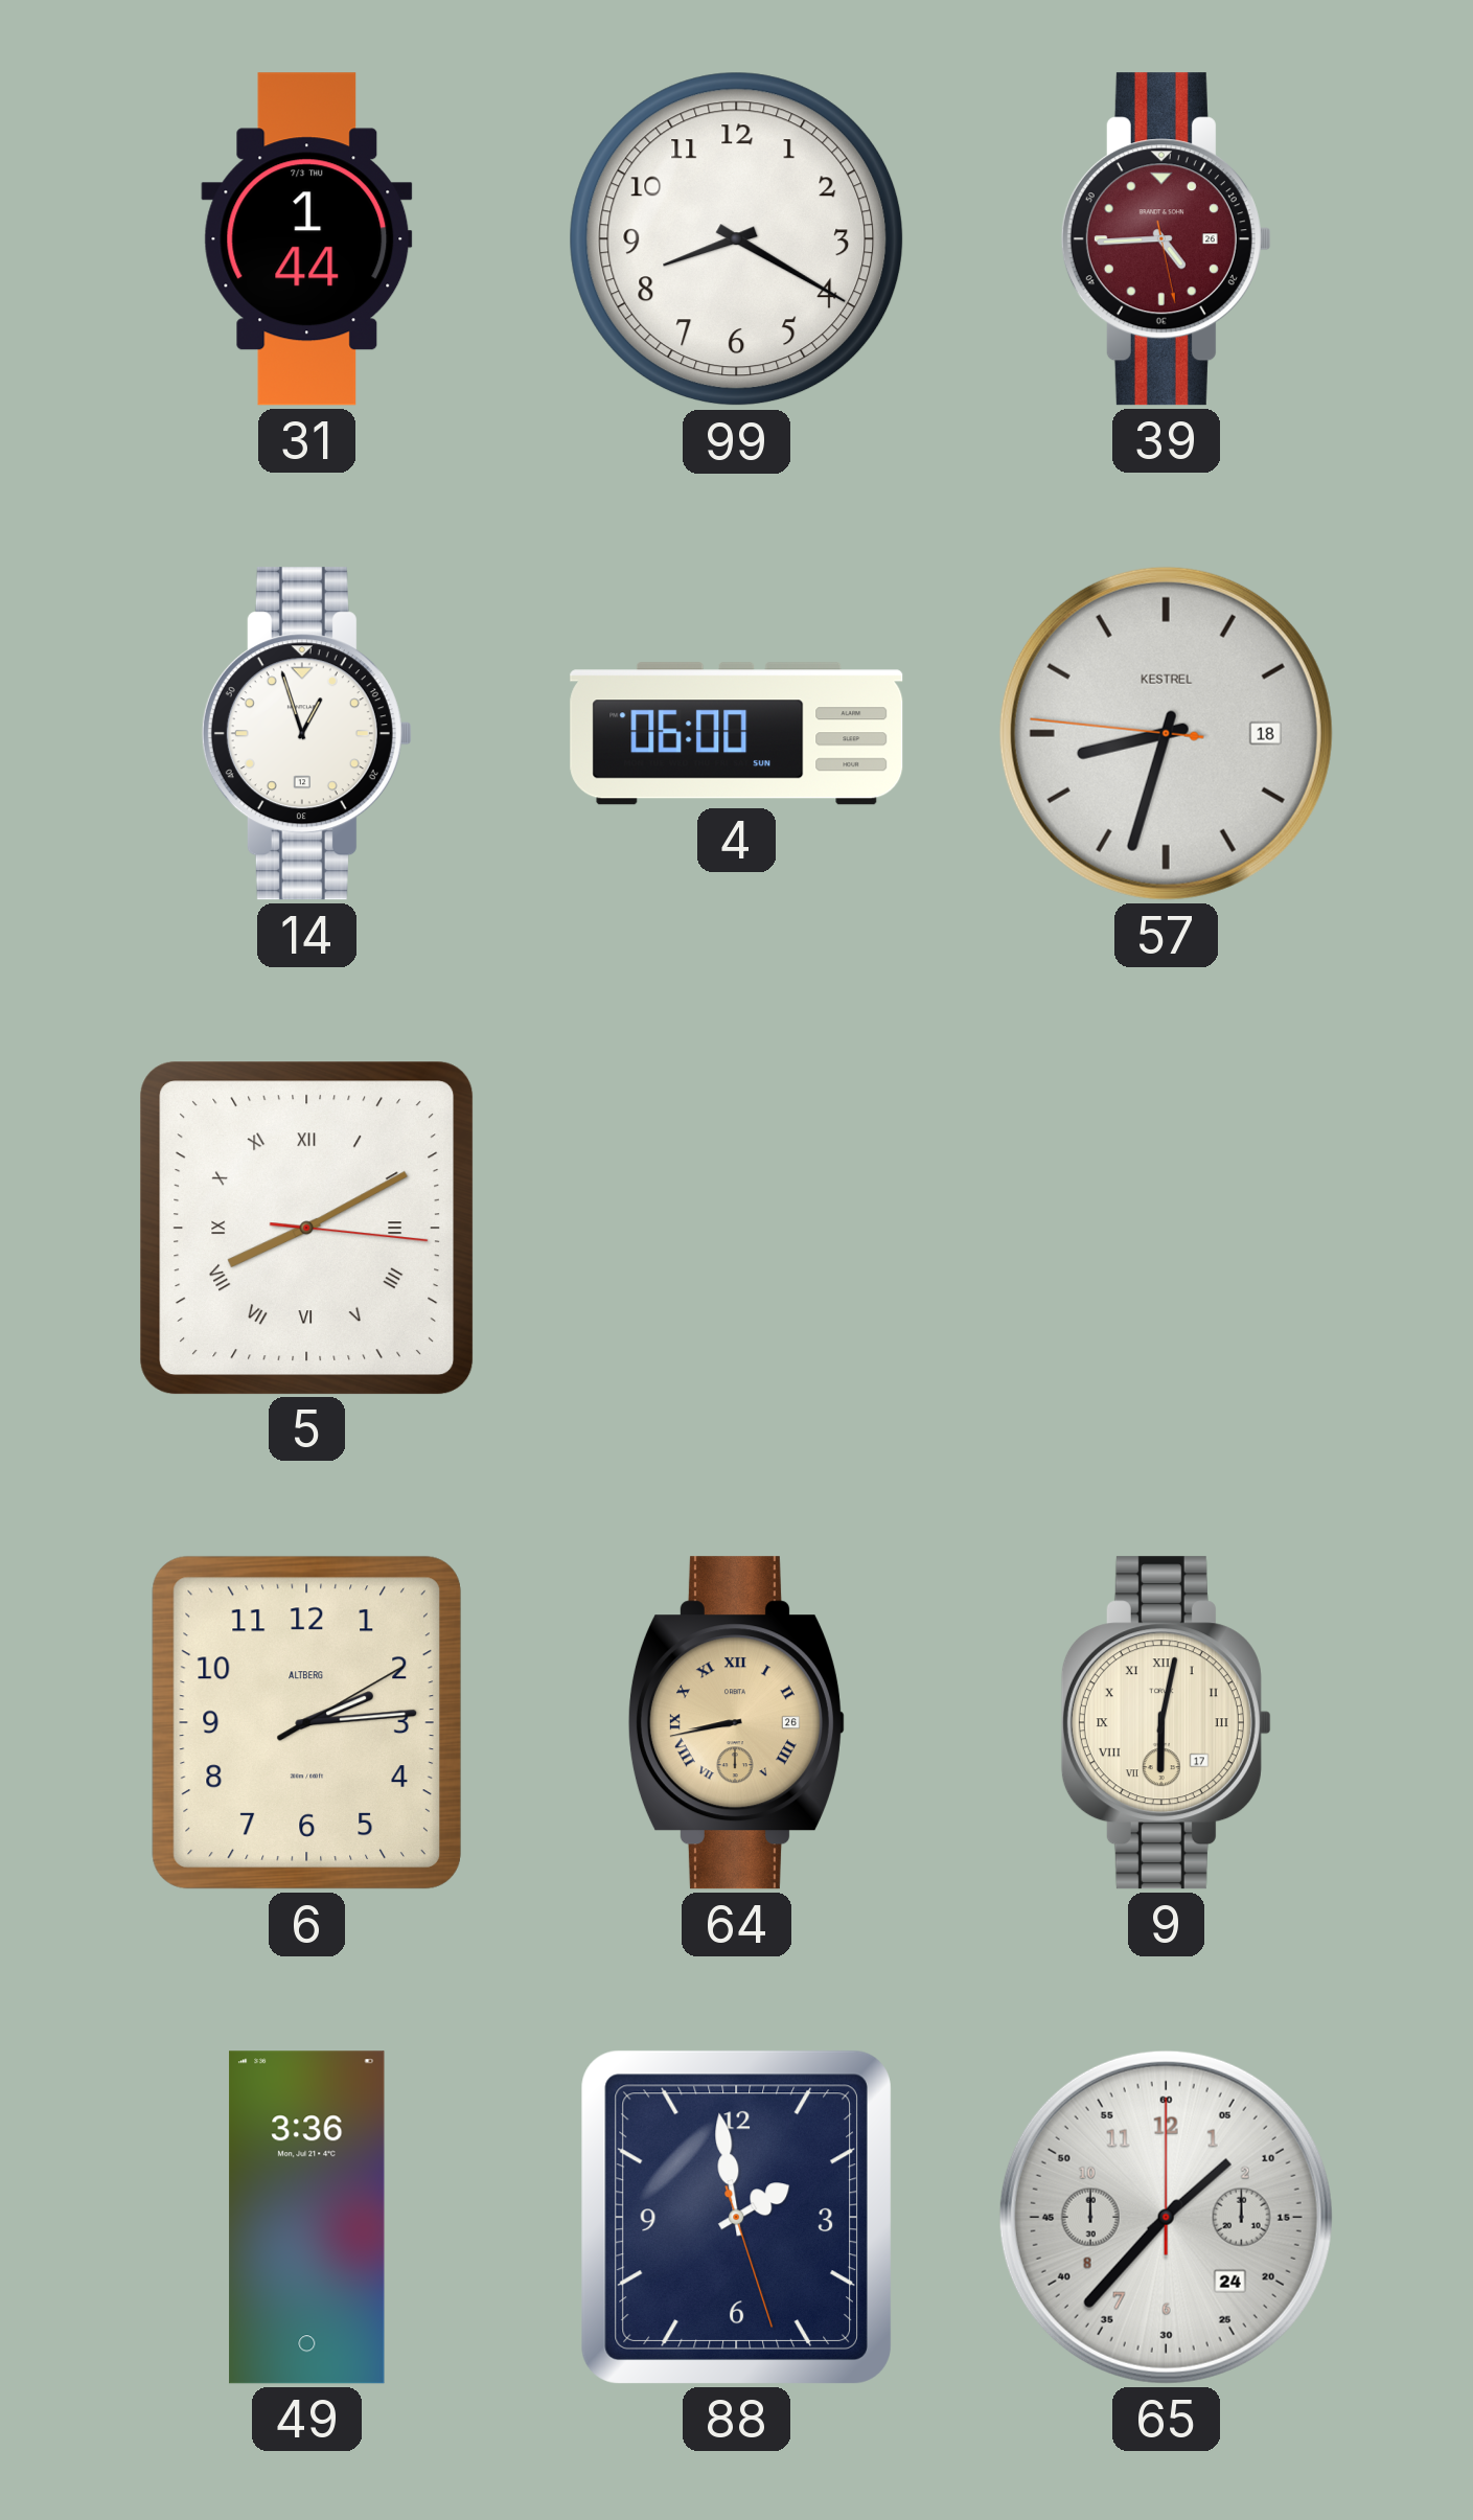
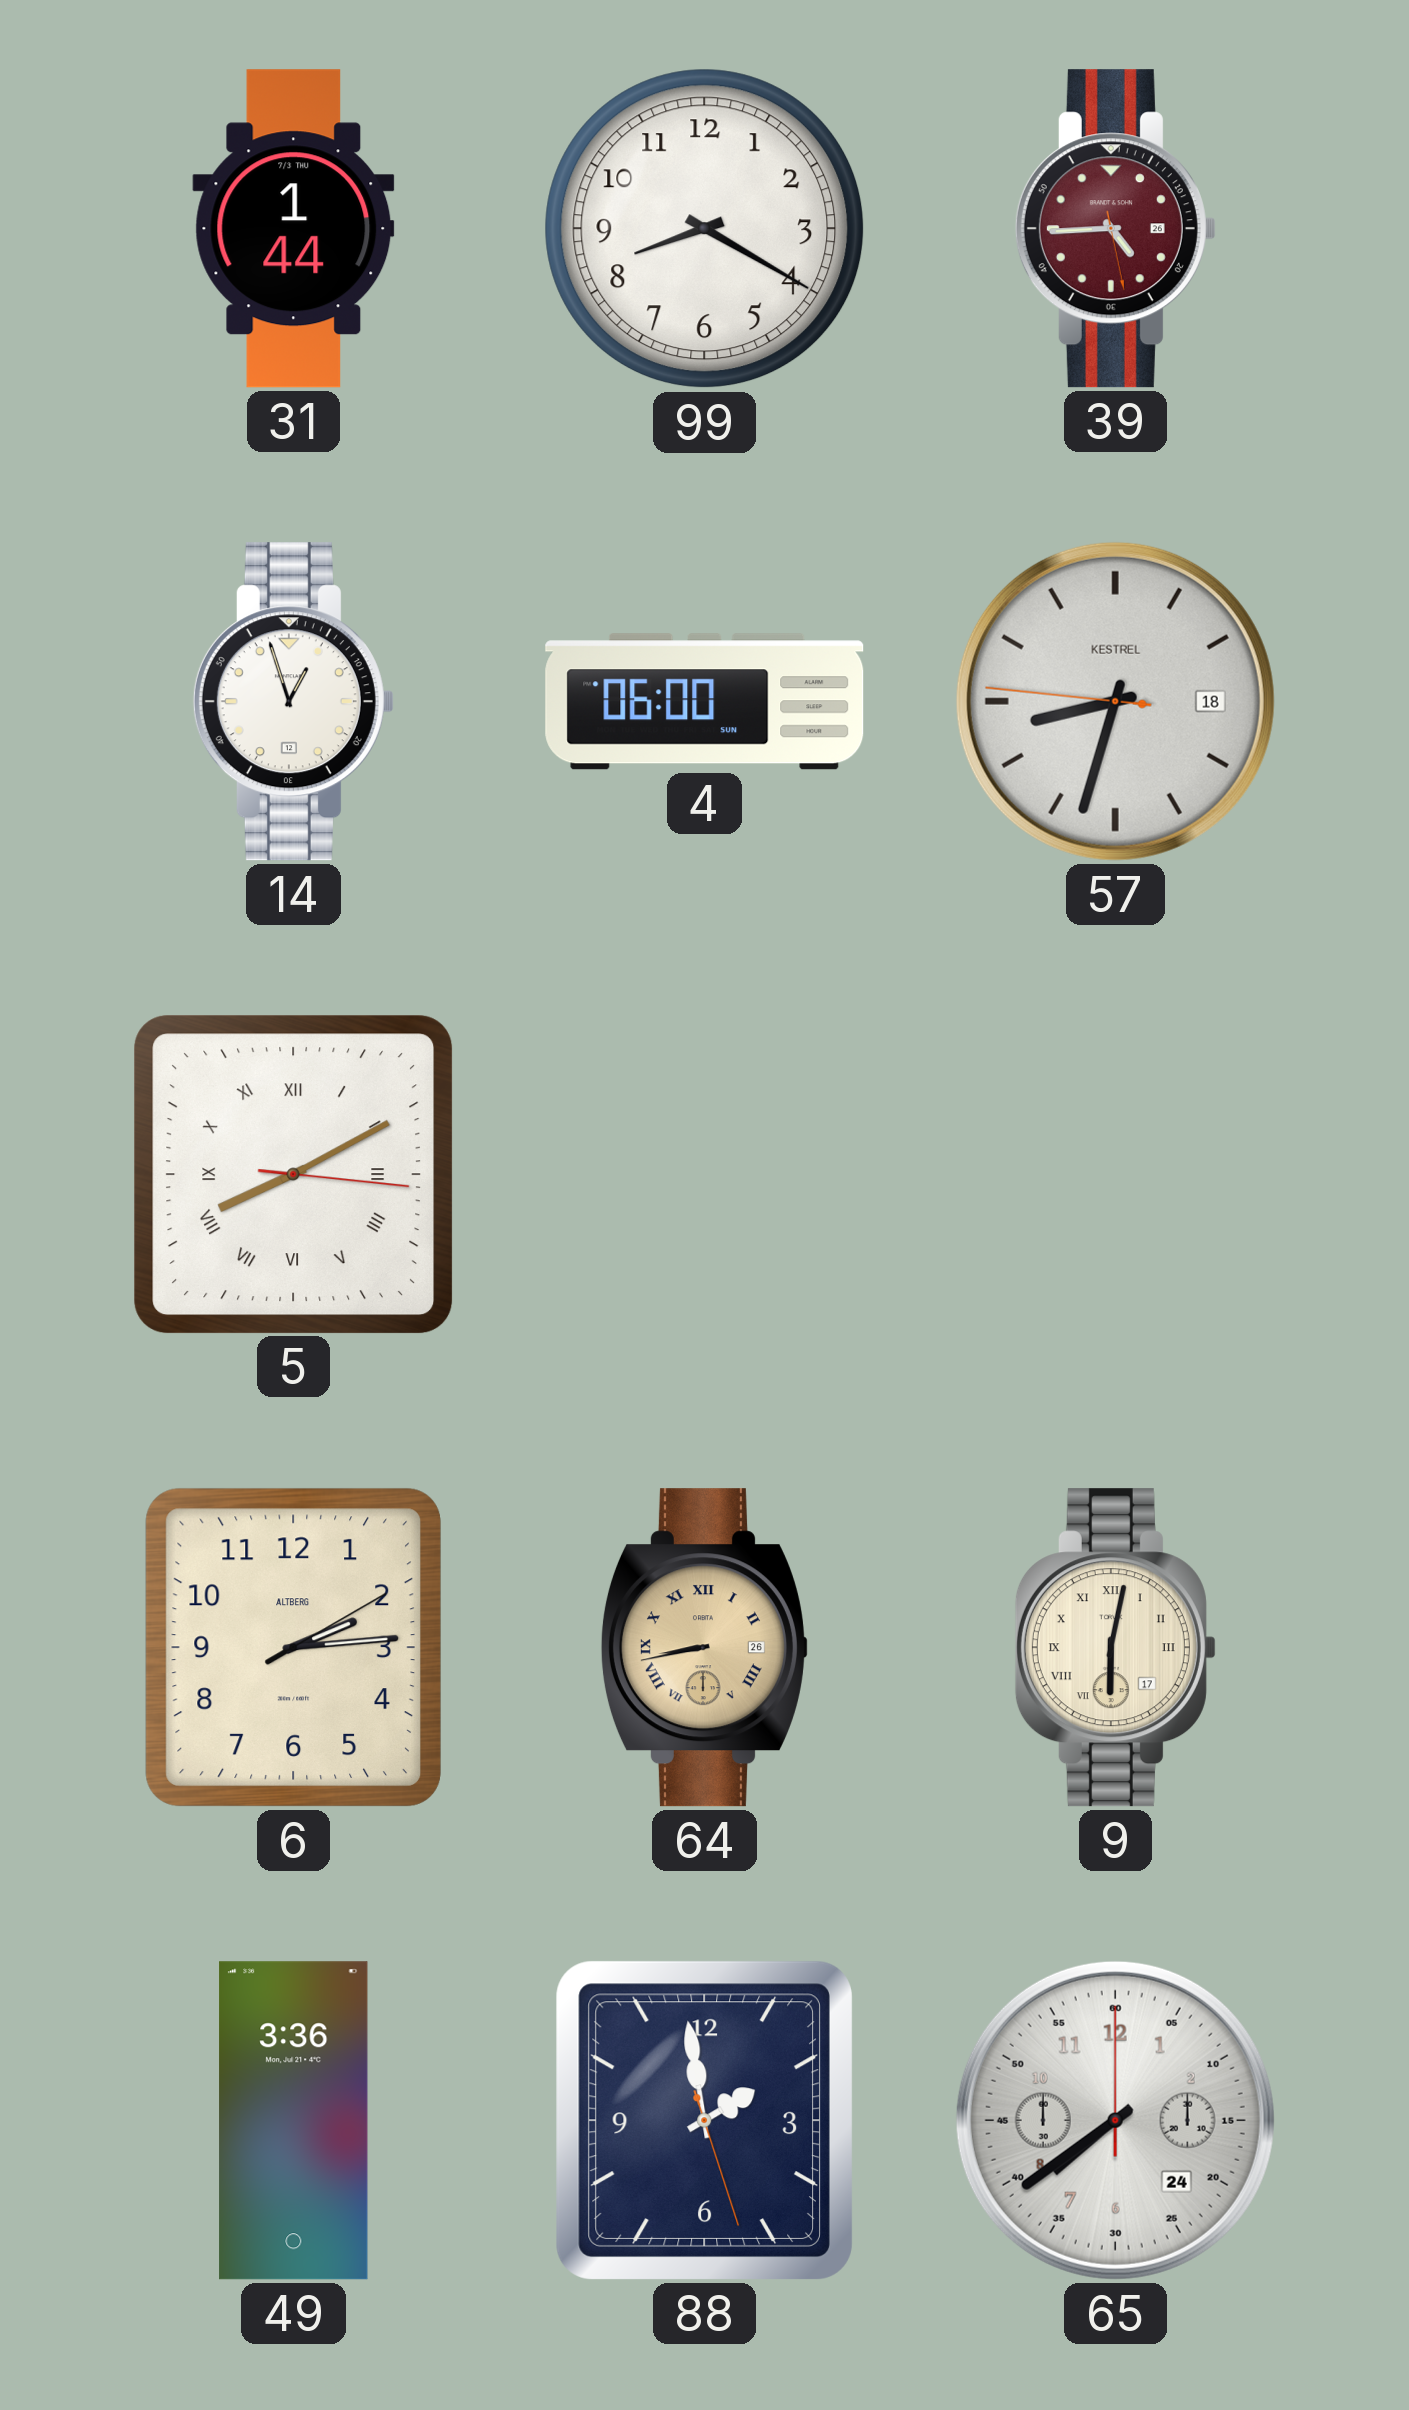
65: 1:37 -> 7:39
